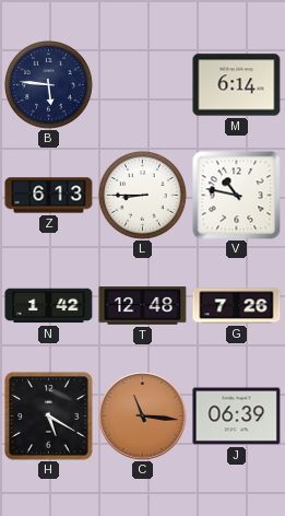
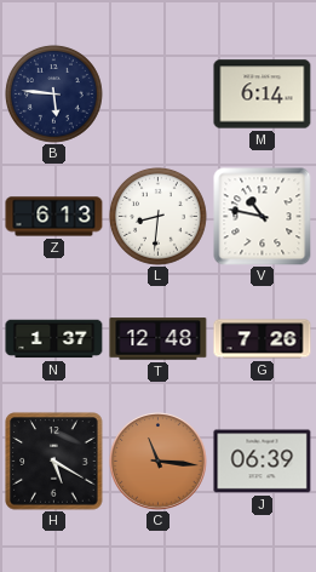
L: 8:45 -> 8:31
N: 1:42 -> 1:37
